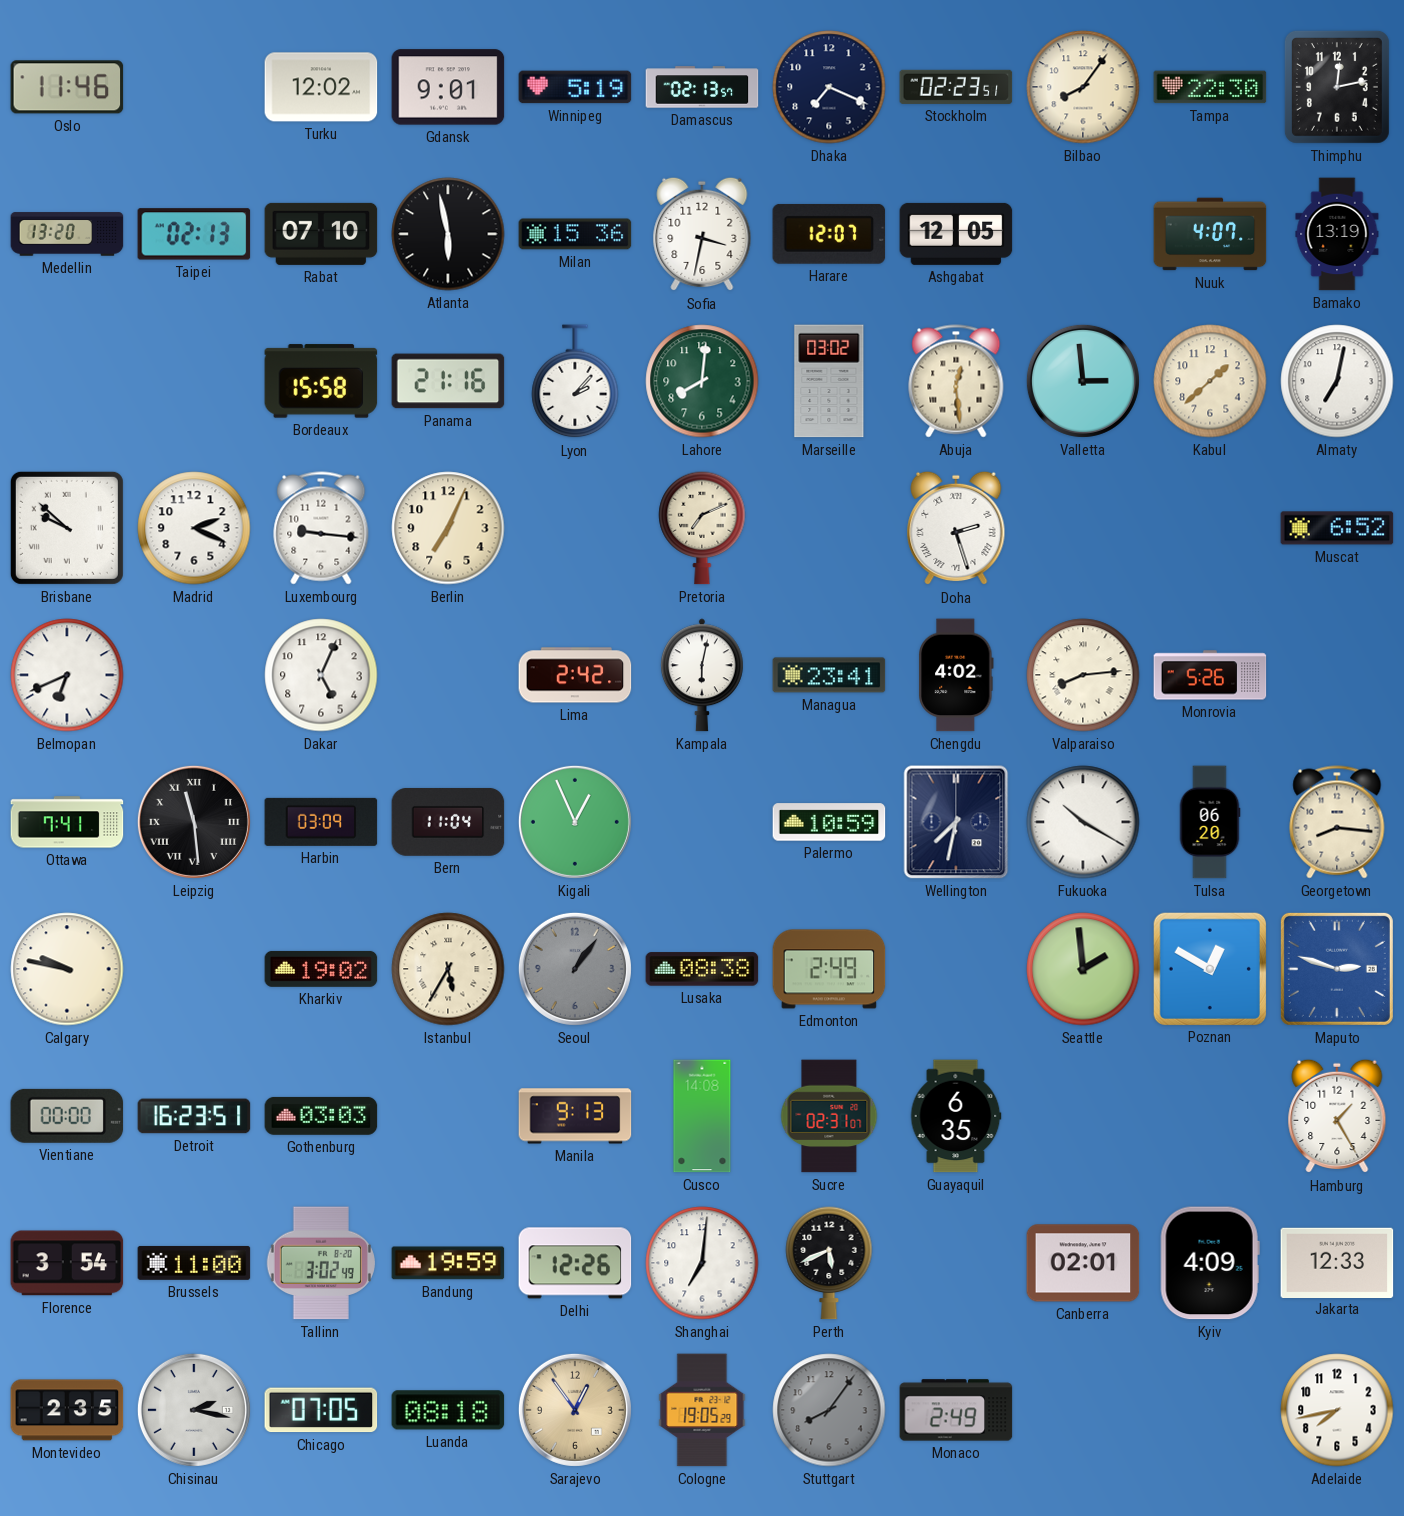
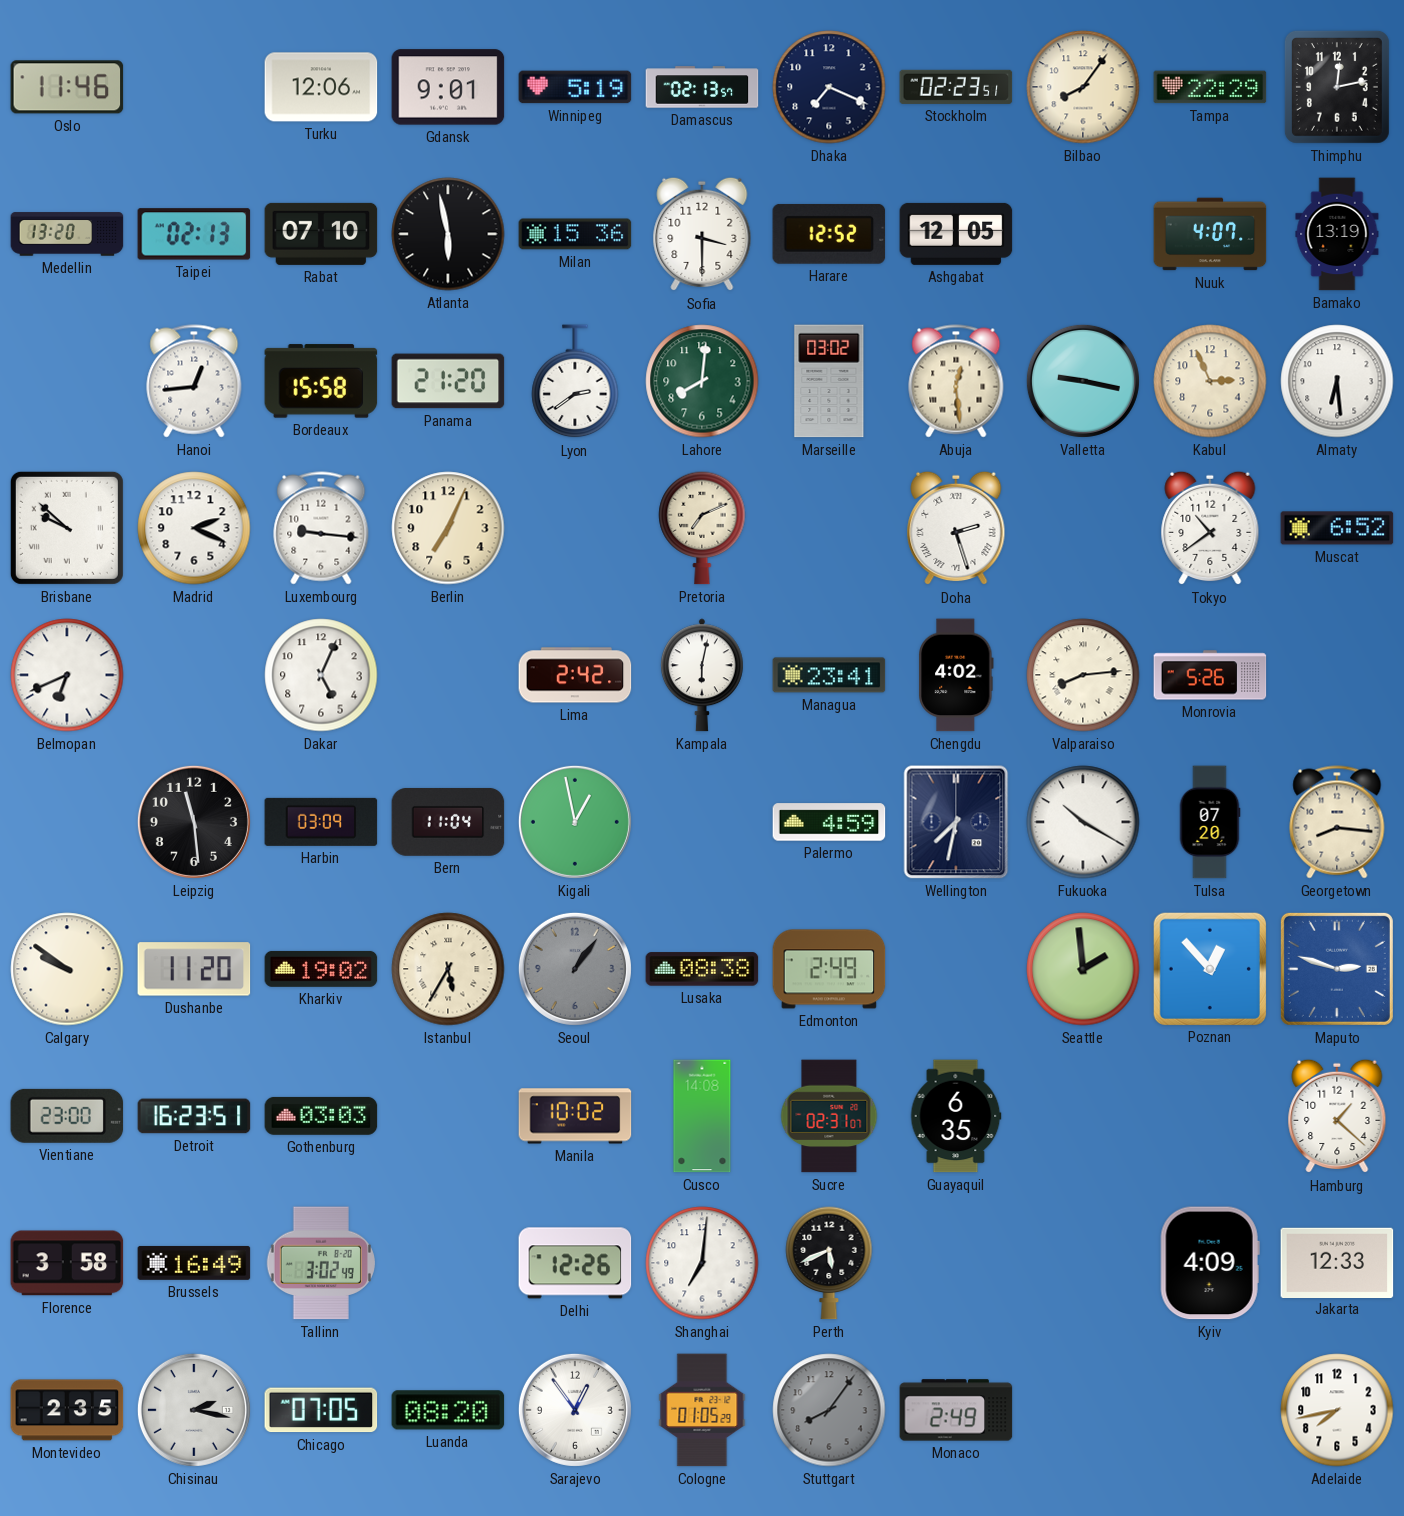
Turku: 12:02 -> 12:06
Tampa: 22:30 -> 22:29
Sofia: 3:32 -> 3:30
Harare: 12:07 -> 12:52
Hanoi: none -> 12:44
Panama: 21:16 -> 21:20
Lyon: 2:07 -> 2:39
Valletta: 2:59 -> 9:17
Kabul: 1:38 -> 2:56
Almaty: 7:02 -> 6:29
Tokyo: none -> 10:39
Ottawa: 7:41 -> none
Leipzig numerals: Roman -> Arabic
Kigali: 12:56 -> 12:58
Palermo: 10:59 -> 4:59
Tulsa: 06:20 -> 07:20
Calgary: 9:47 -> 9:51
Dushanbe: none -> 11:20
Poznan: 12:50 -> 12:53
Vientiane: 00:00 -> 23:00
Manila: 9:13 -> 10:02
Hamburg: 1:25 -> 1:22
Florence: 3:54 -> 3:58
Brussels: 11:00 -> 16:49
Bandung: 19:59 -> none
Canberra: 02:01 -> none
Luanda: 08:18 -> 08:20
Sarajevo dial: champagne -> white
Cologne: 19:05 -> 01:05
